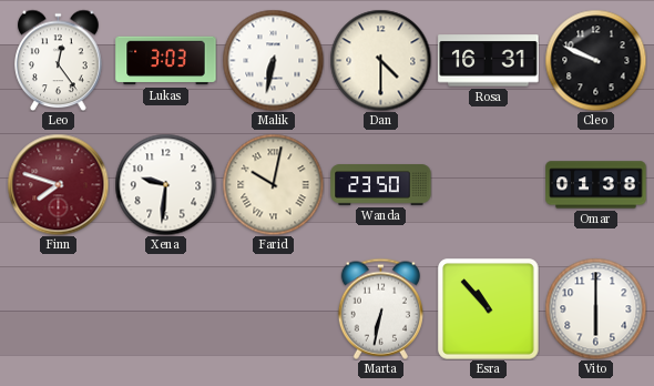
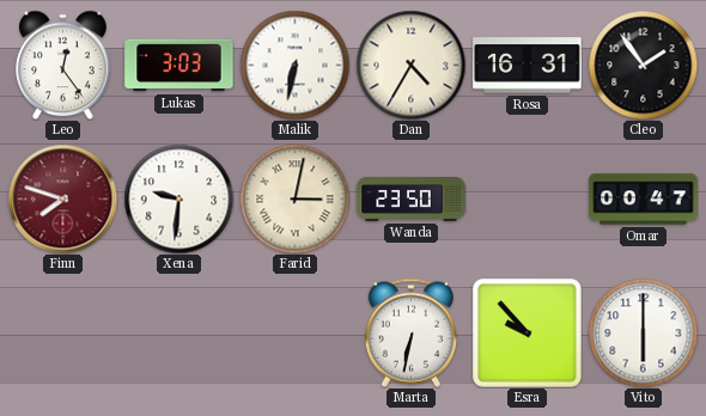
Dan: 4:30 -> 4:35
Cleo: 9:49 -> 1:54
Farid: 10:02 -> 3:02
Omar: 01:38 -> 00:47
Esra: 10:53 -> 9:53
